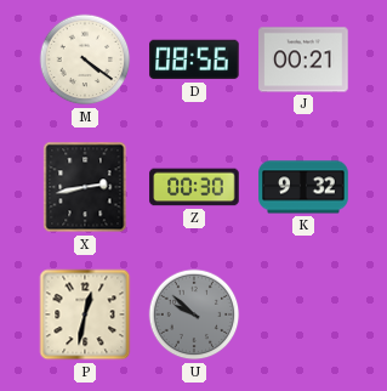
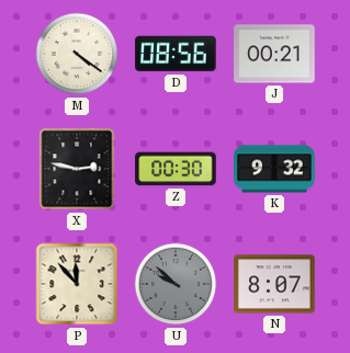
X: 2:43 -> 2:47
P: 12:32 -> 11:53
N: none -> 8:07
